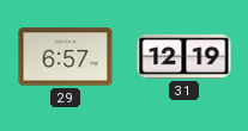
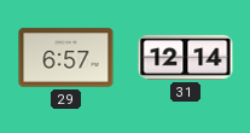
31: 12:19 -> 12:14
